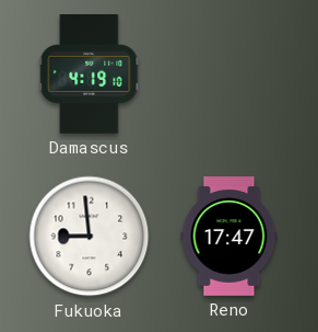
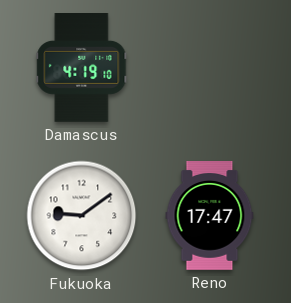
Fukuoka: 8:59 -> 9:09
